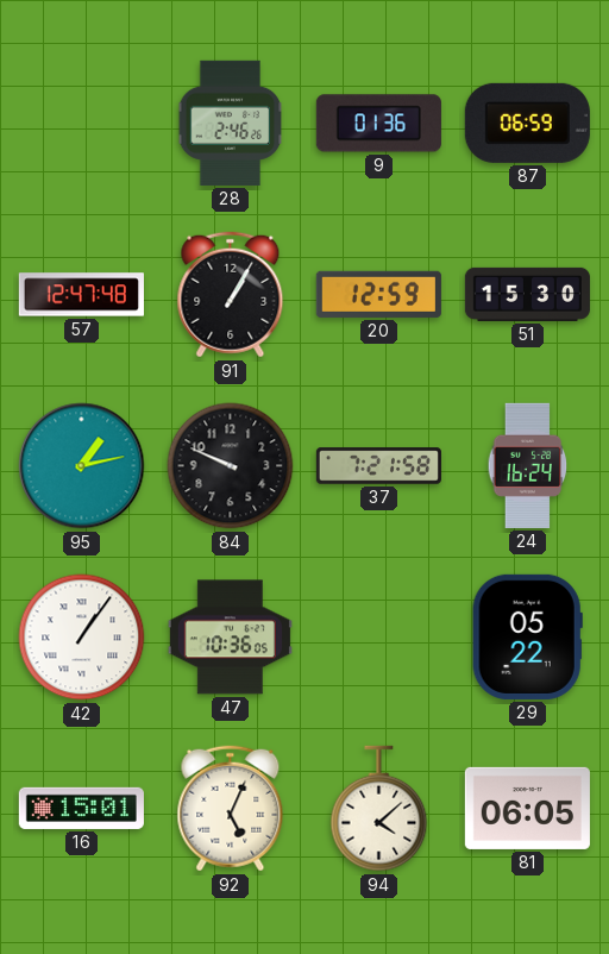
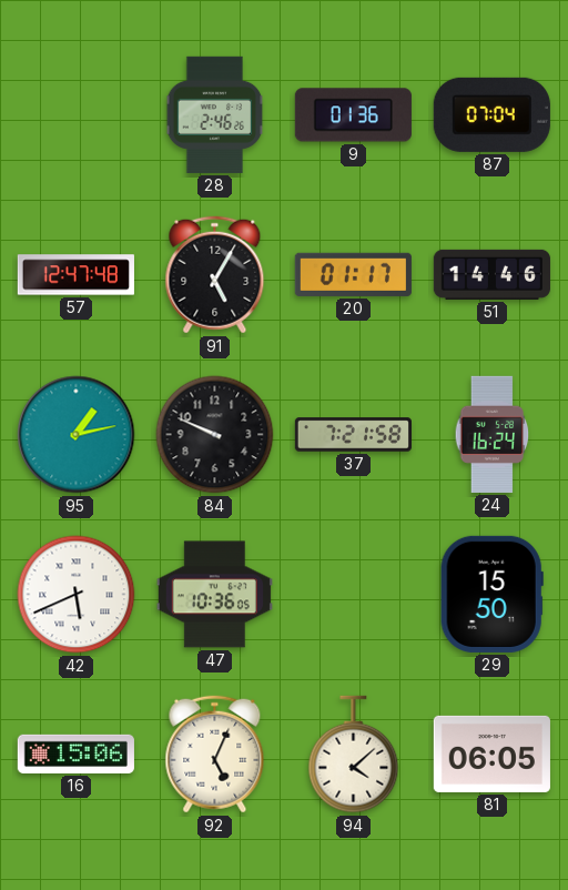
87: 06:59 -> 07:04
91: 1:05 -> 5:05
20: 12:59 -> 01:17
51: 15:30 -> 14:46
42: 1:06 -> 5:41
29: 05:22 -> 15:50
16: 15:01 -> 15:06
